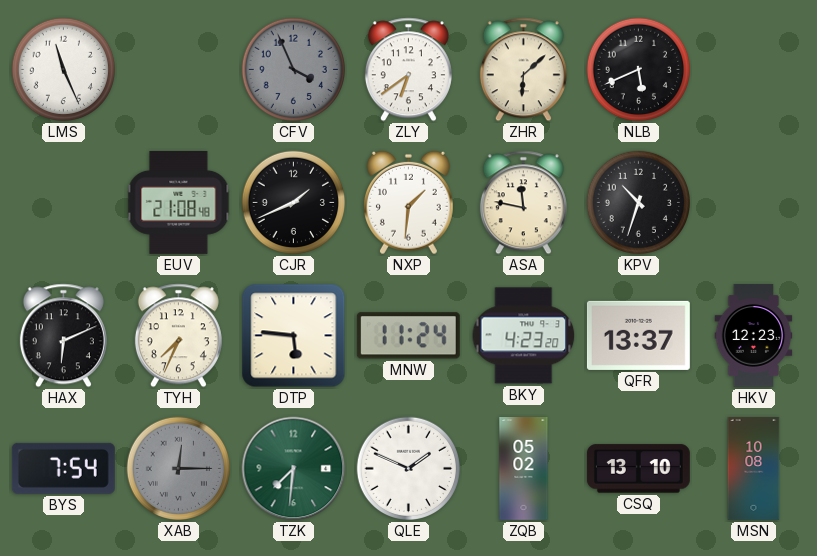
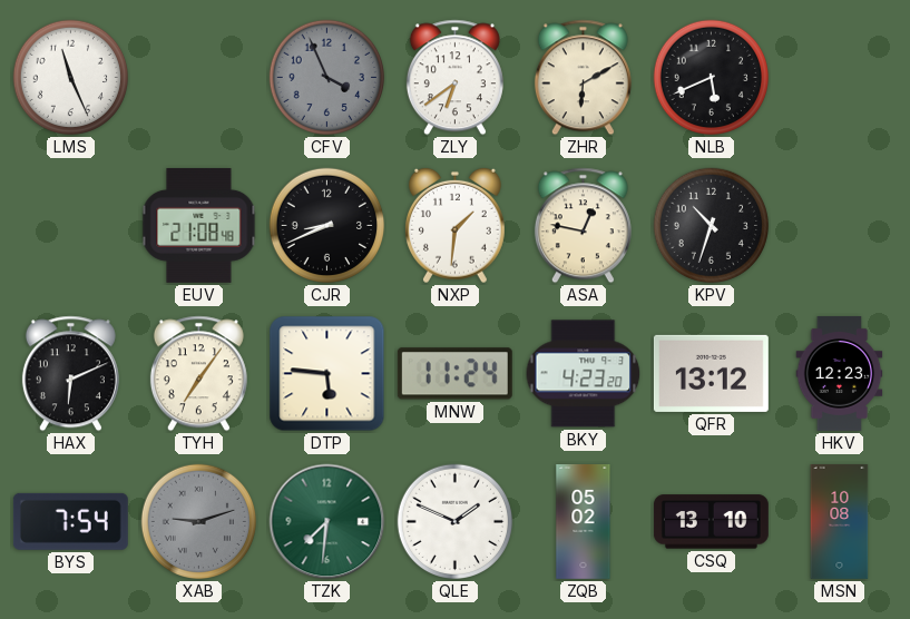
ZHR: 6:08 -> 6:10
CJR: 1:41 -> 8:41
ASA: 11:47 -> 12:47
TYH: 7:34 -> 7:06
QFR: 13:37 -> 13:12
XAB: 12:15 -> 9:12
